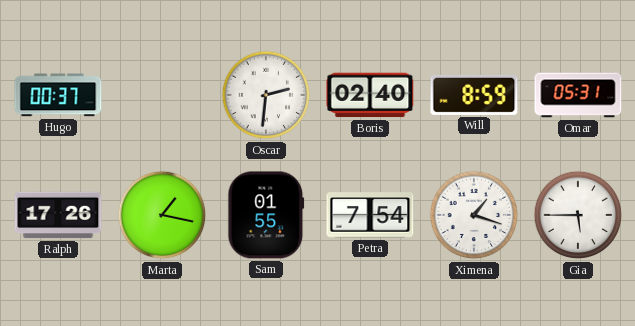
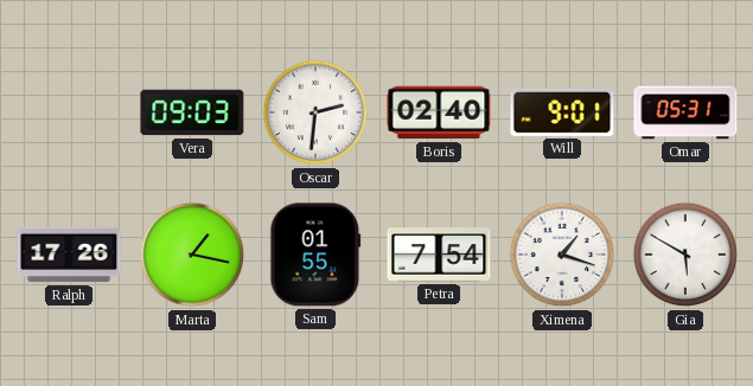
Hugo: 00:37 -> none
Vera: none -> 09:03
Will: 8:59 -> 9:01
Gia: 5:45 -> 5:50
